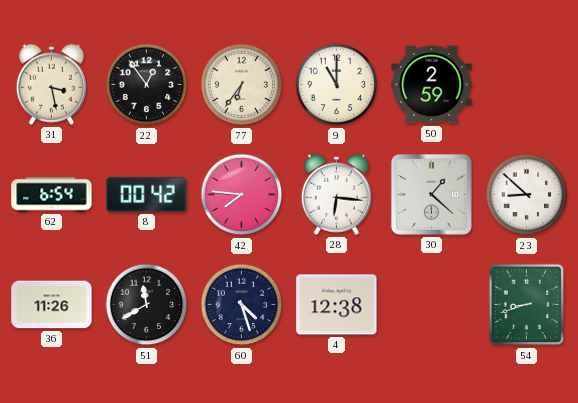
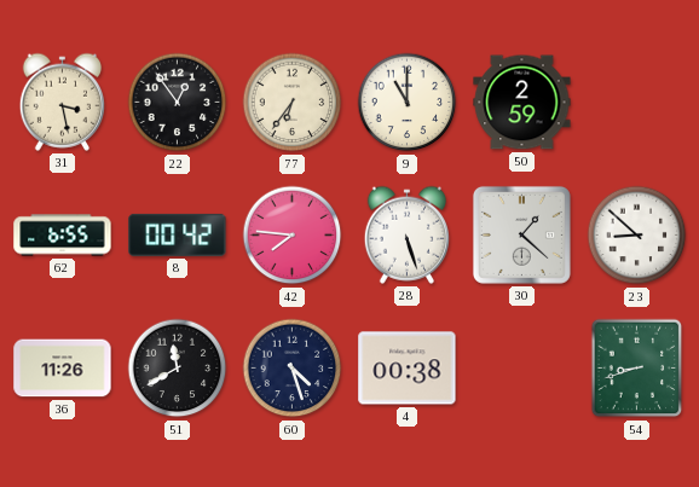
62: 6:54 -> 6:55
28: 6:16 -> 5:27
4: 12:38 -> 00:38
